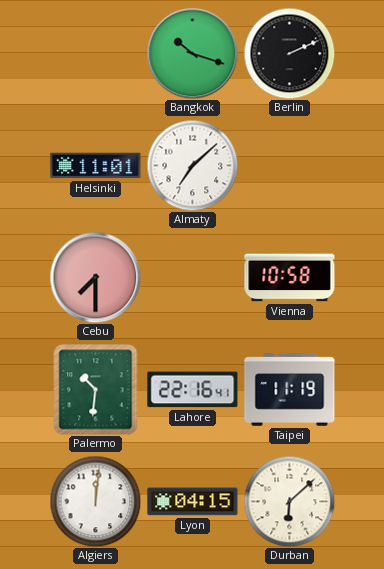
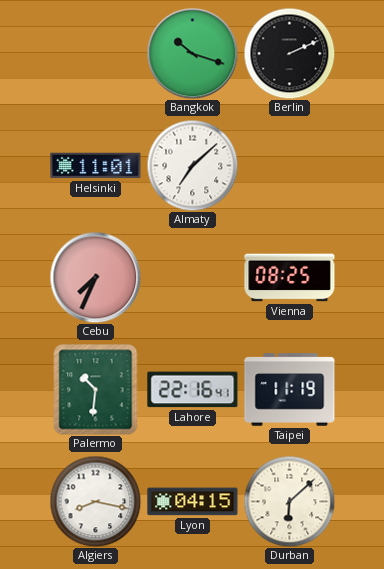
Cebu: 7:30 -> 7:34
Vienna: 10:58 -> 08:25
Algiers: 12:01 -> 8:17
